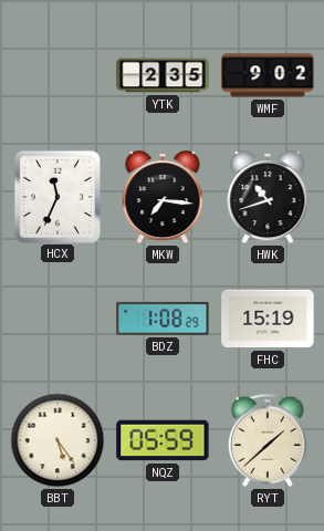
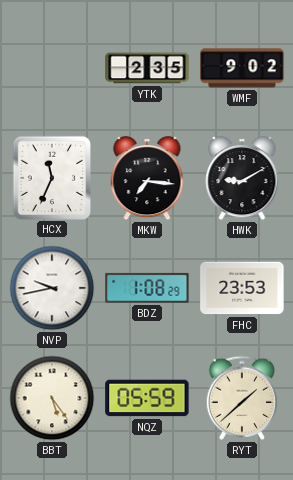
HWK: 10:42 -> 9:10
NVP: none -> 9:43
FHC: 15:19 -> 23:53
